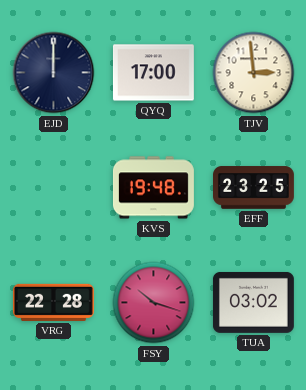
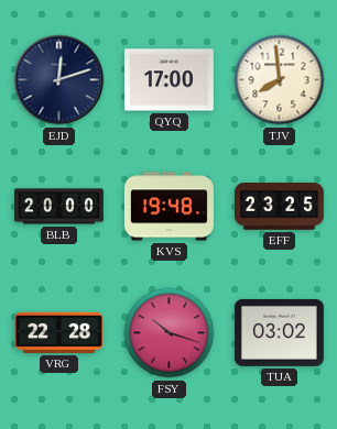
EJD: 12:00 -> 12:12
TJV: 2:59 -> 7:59
BLB: none -> 20:00
